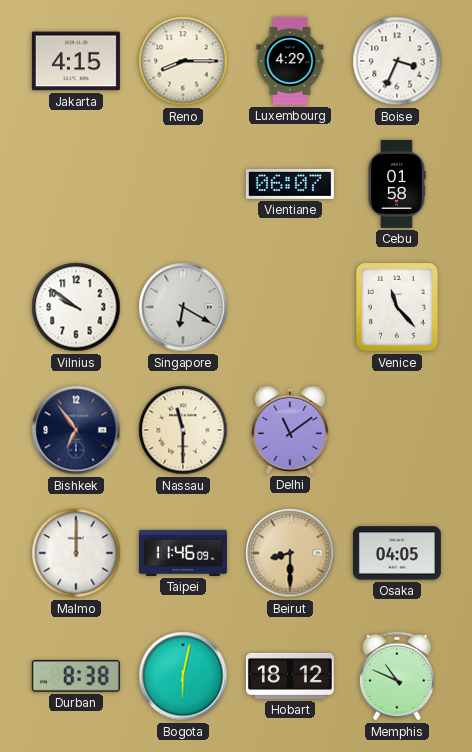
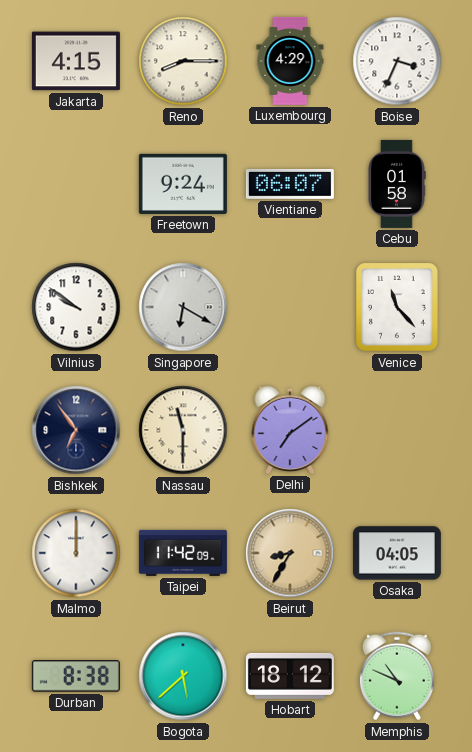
Freetown: none -> 9:24
Delhi: 11:09 -> 7:09
Taipei: 11:46 -> 11:42
Beirut: 8:30 -> 8:35
Bogota: 6:02 -> 5:38
